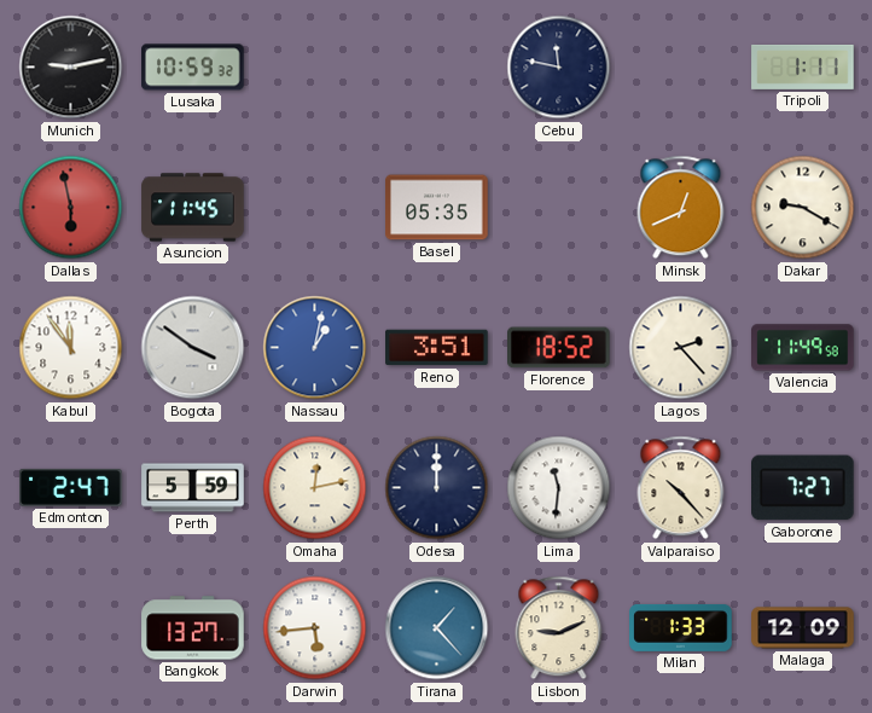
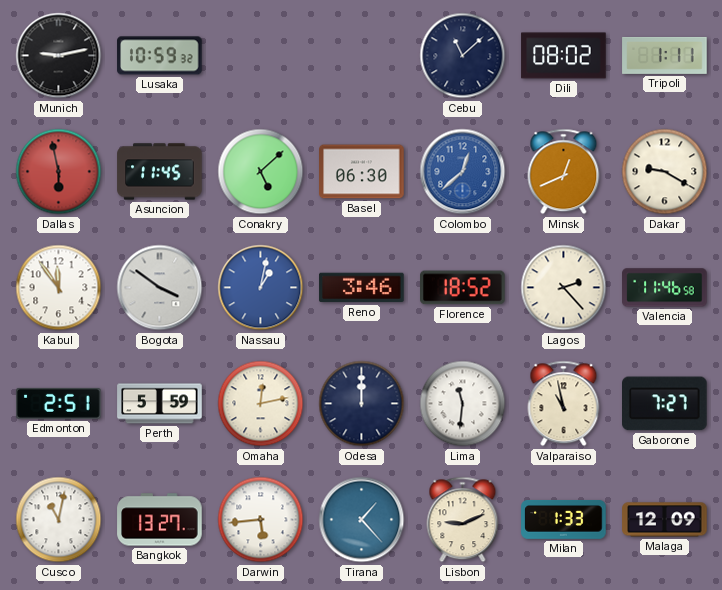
Cebu: 11:47 -> 11:08
Dili: none -> 08:02
Conakry: none -> 5:08
Basel: 05:35 -> 06:30
Colombo: none -> 12:38
Reno: 3:51 -> 3:46
Valencia: 11:49 -> 11:46
Edmonton: 2:47 -> 2:51
Valparaiso: 10:23 -> 10:58
Cusco: none -> 11:02
